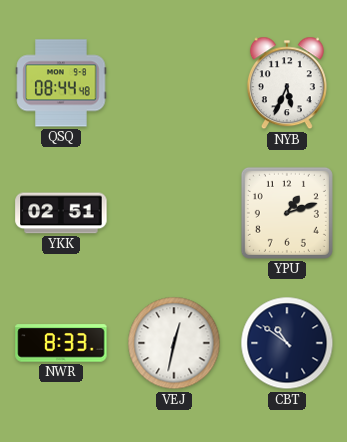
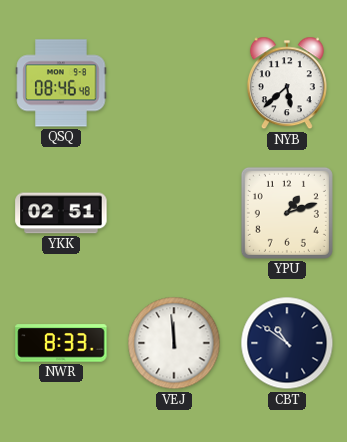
QSQ: 08:44 -> 08:46
NYB: 5:34 -> 5:38
VEJ: 12:32 -> 11:59
